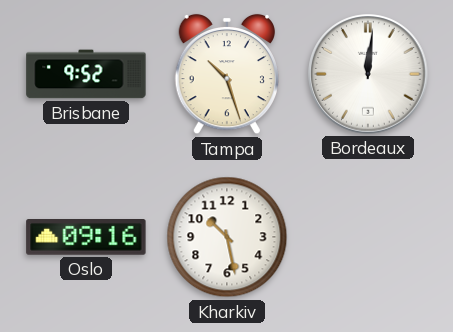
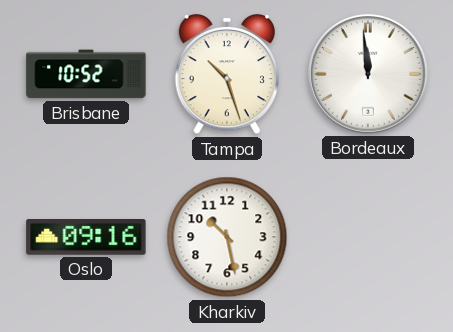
Brisbane: 9:52 -> 10:52
Bordeaux: 12:01 -> 11:59
